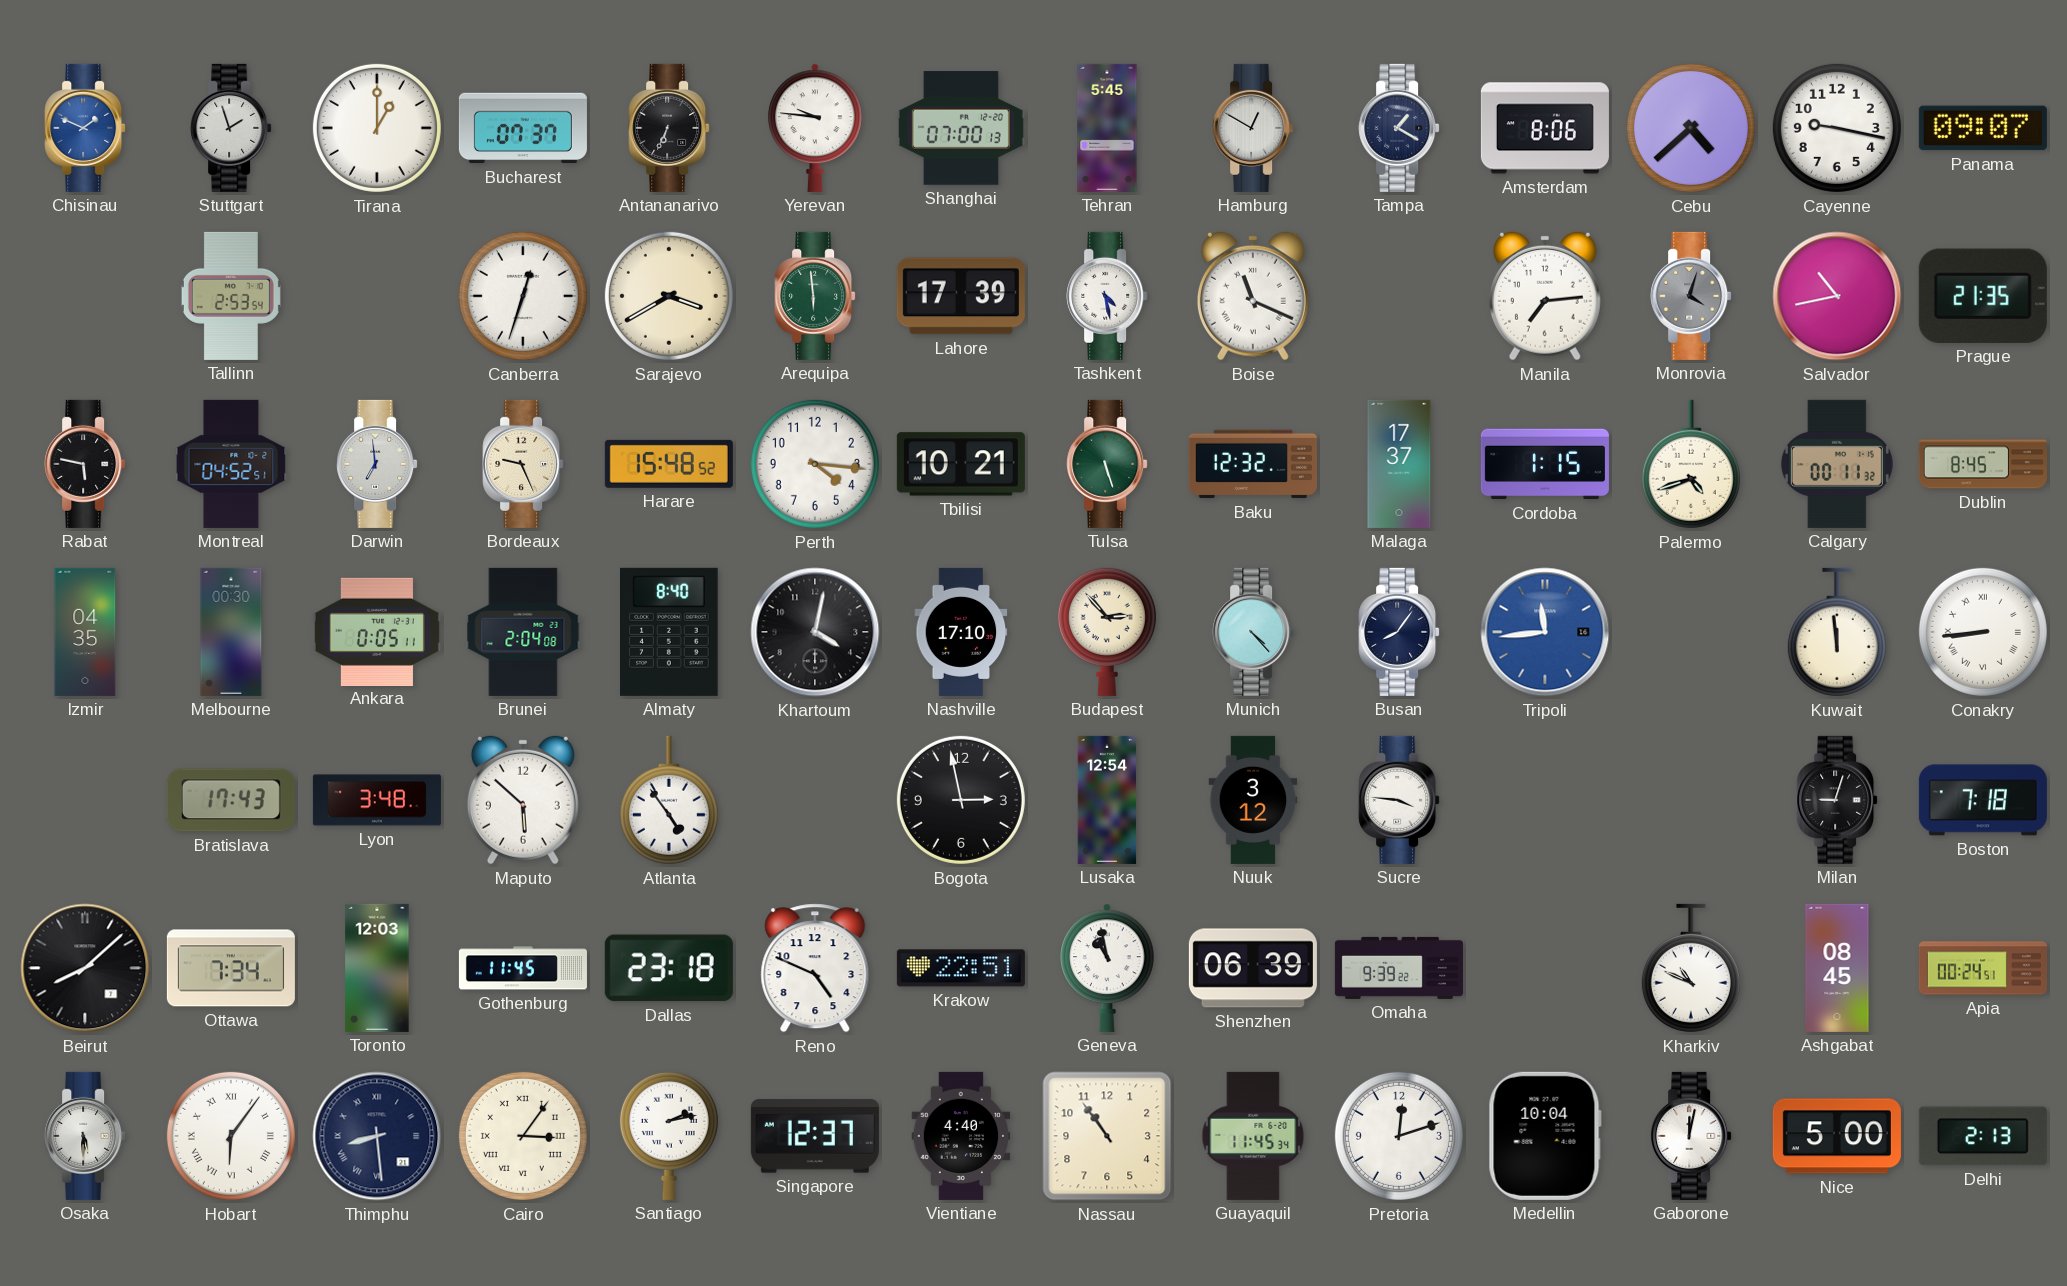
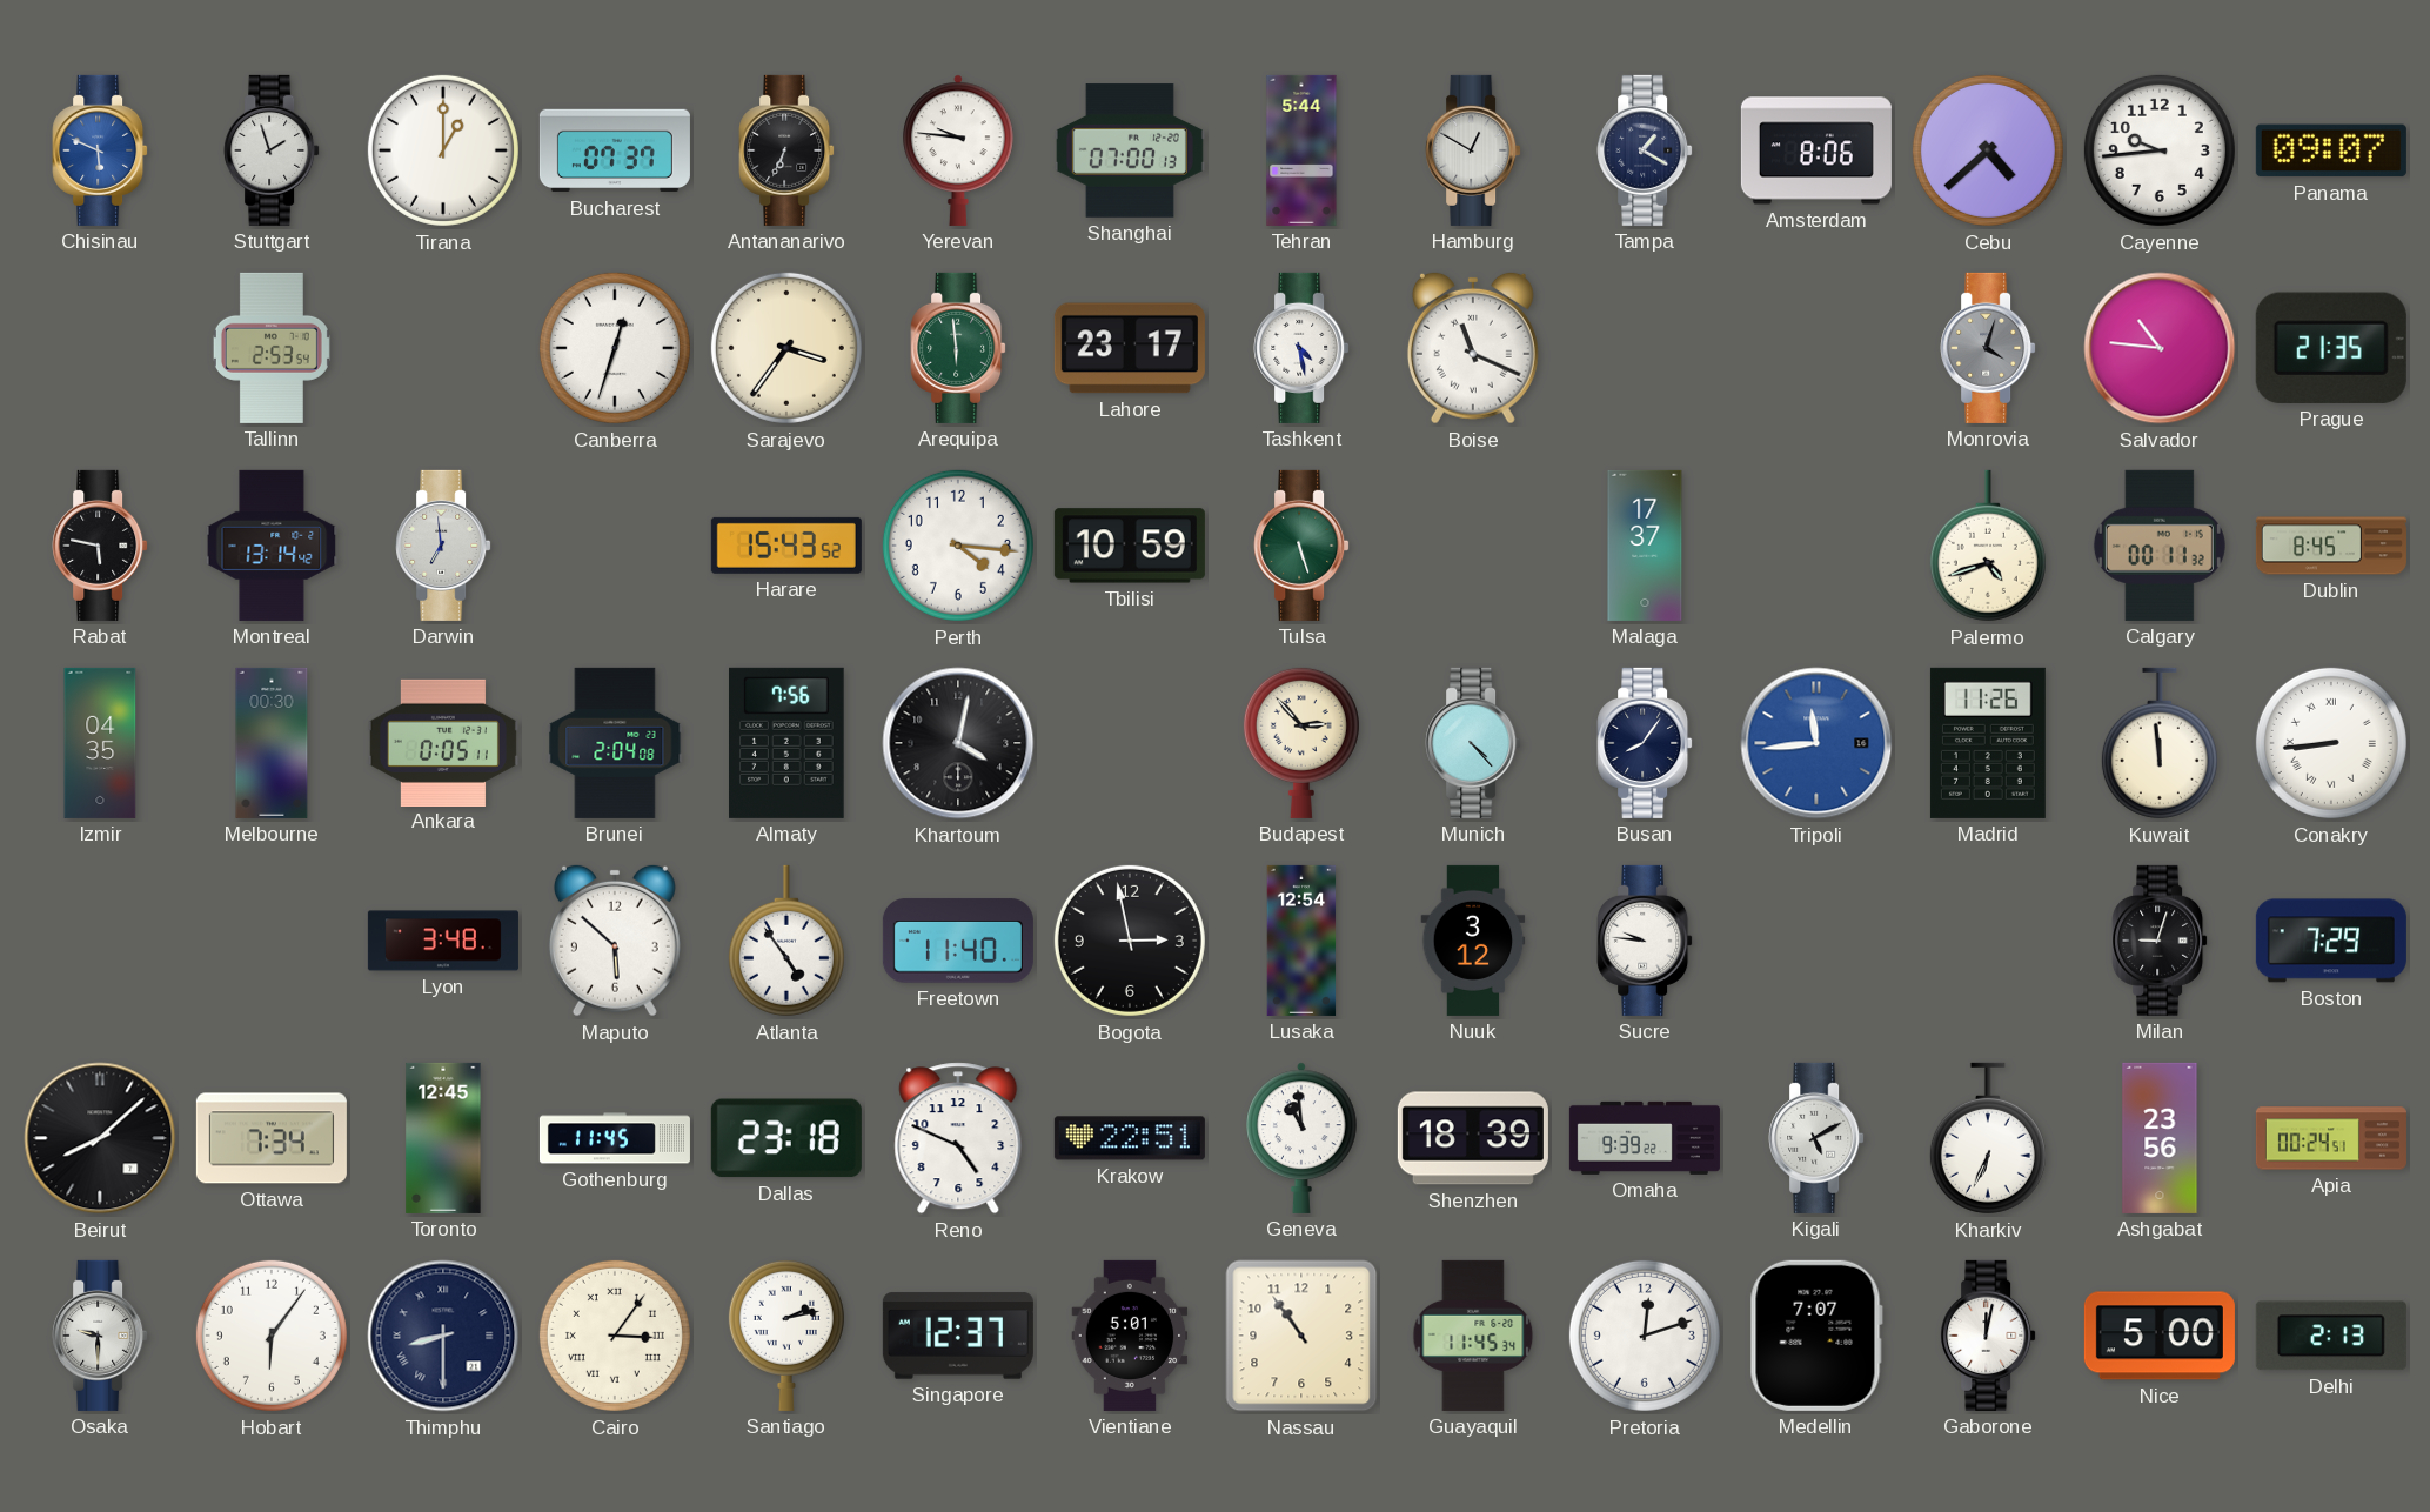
Chisinau: 1:49 -> 5:49
Tehran: 5:45 -> 5:44
Cayenne: 9:17 -> 9:44
Sarajevo: 3:40 -> 3:36
Lahore: 17:39 -> 23:17
Manila: 7:14 -> none
Salvador: 10:43 -> 10:46
Montreal: 04:52 -> 13:14
Bordeaux: 9:26 -> none
Harare: 15:48 -> 15:43
Tbilisi: 10:21 -> 10:59
Baku: 12:32 -> none
Cordoba: 1:15 -> none
Almaty: 8:40 -> 7:56
Nashville: 17:10 -> none
Madrid: none -> 11:26
Bratislava: 17:43 -> none
Freetown: none -> 11:40
Sucre: 3:46 -> 9:46
Boston: 7:18 -> 7:29
Toronto: 12:03 -> 12:45
Geneva: 10:58 -> 10:59
Shenzhen: 06:39 -> 18:39
Kigali: none -> 5:10
Kharkiv: 10:49 -> 6:34
Ashgabat: 08:45 -> 23:56
Osaka: 5:30 -> 9:30
Hobart numerals: Roman -> Arabic
Thimphu: 8:29 -> 8:30
Vientiane: 4:40 -> 5:01
Medellin: 10:04 -> 7:07
